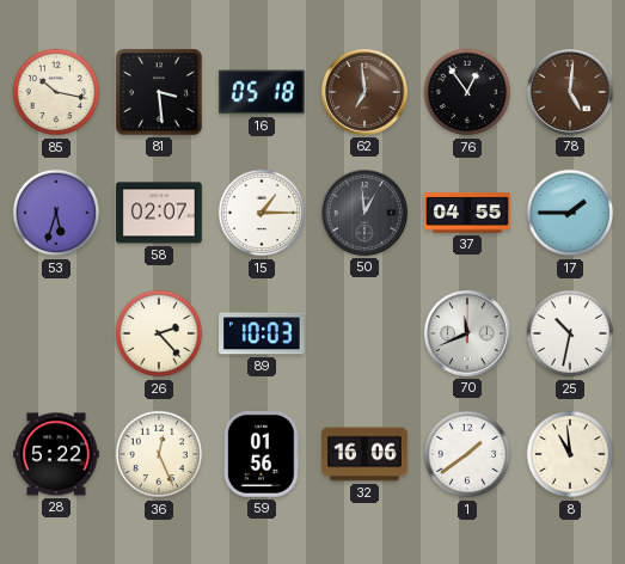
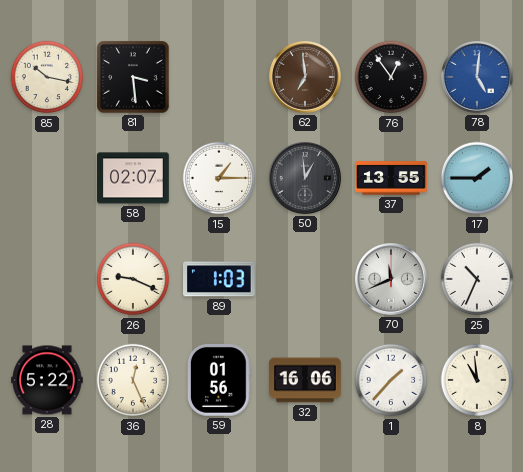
16: 05:18 -> none
78 dial: brown -> blue
53: 5:33 -> none
37: 04:55 -> 13:55
26: 2:23 -> 9:19
89: 10:03 -> 1:03
25: 10:32 -> 10:34
1: 1:39 -> 1:37
